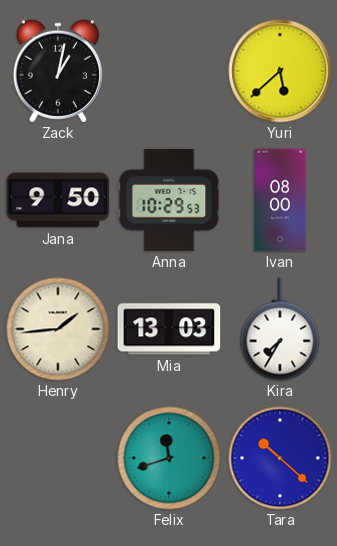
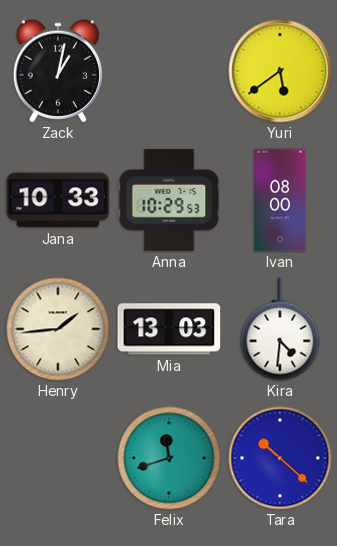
Yuri: 5:38 -> 5:39
Jana: 9:50 -> 10:33
Kira: 7:35 -> 4:31
